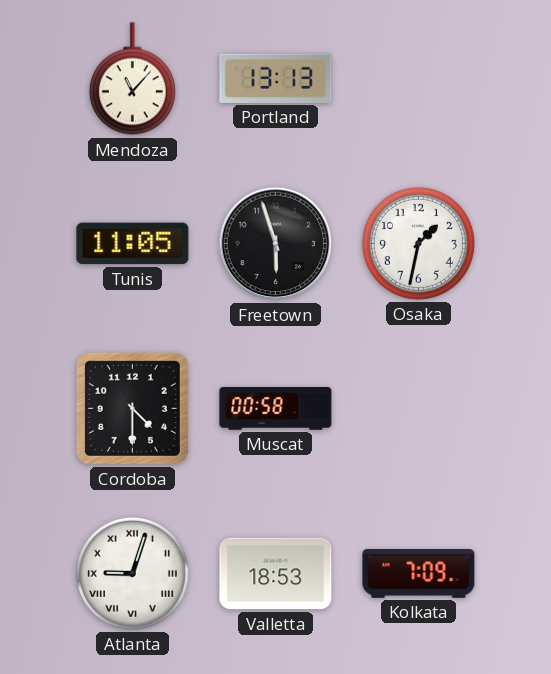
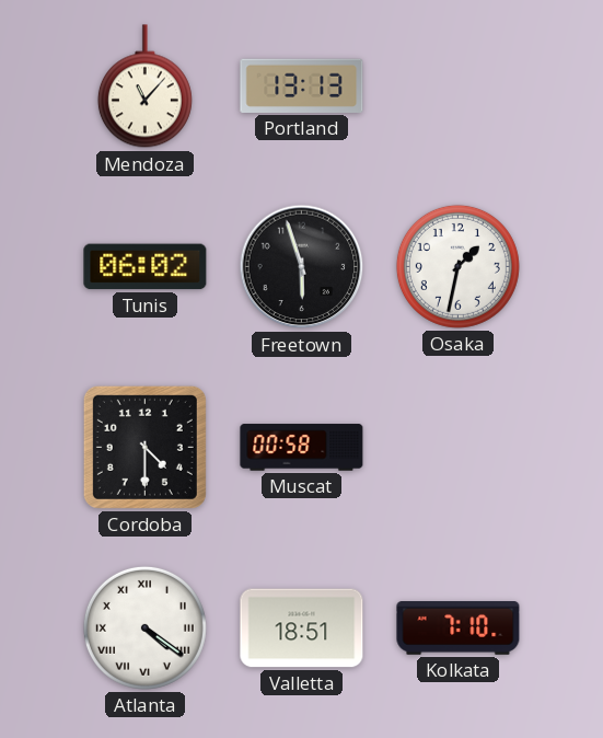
Tunis: 11:05 -> 06:02
Atlanta: 9:03 -> 4:21
Valletta: 18:53 -> 18:51
Kolkata: 7:09 -> 7:10
